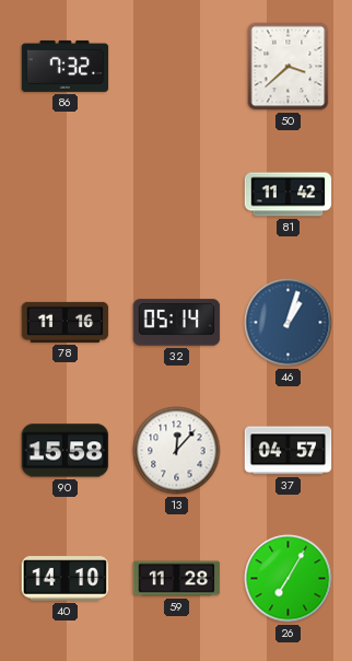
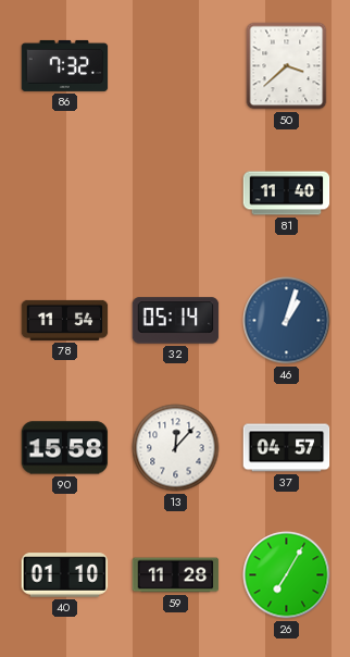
81: 11:42 -> 11:40
78: 11:16 -> 11:54
40: 14:10 -> 01:10
